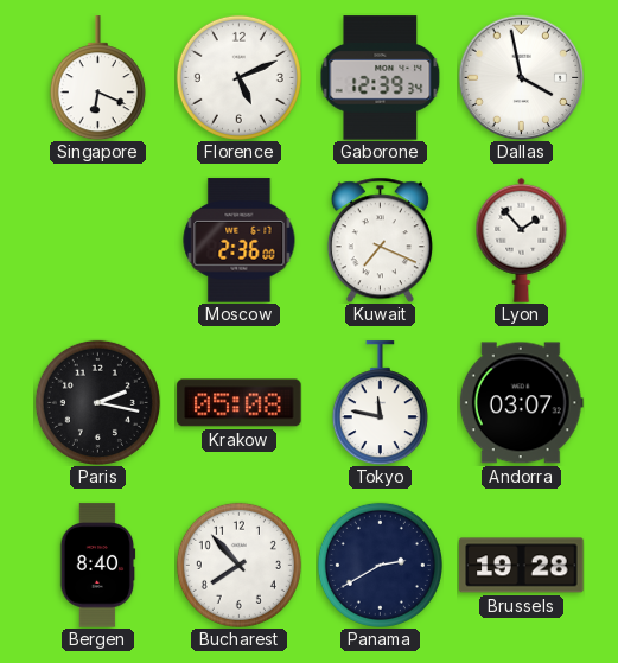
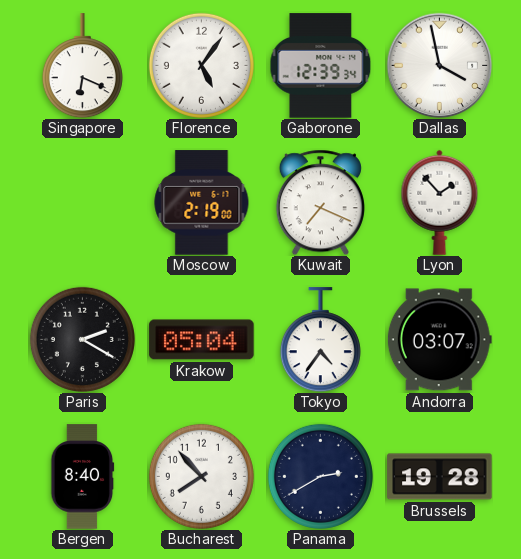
Florence: 5:11 -> 5:06
Moscow: 2:36 -> 2:19
Paris: 2:17 -> 2:20
Krakow: 05:08 -> 05:04
Tokyo: 11:47 -> 4:36
